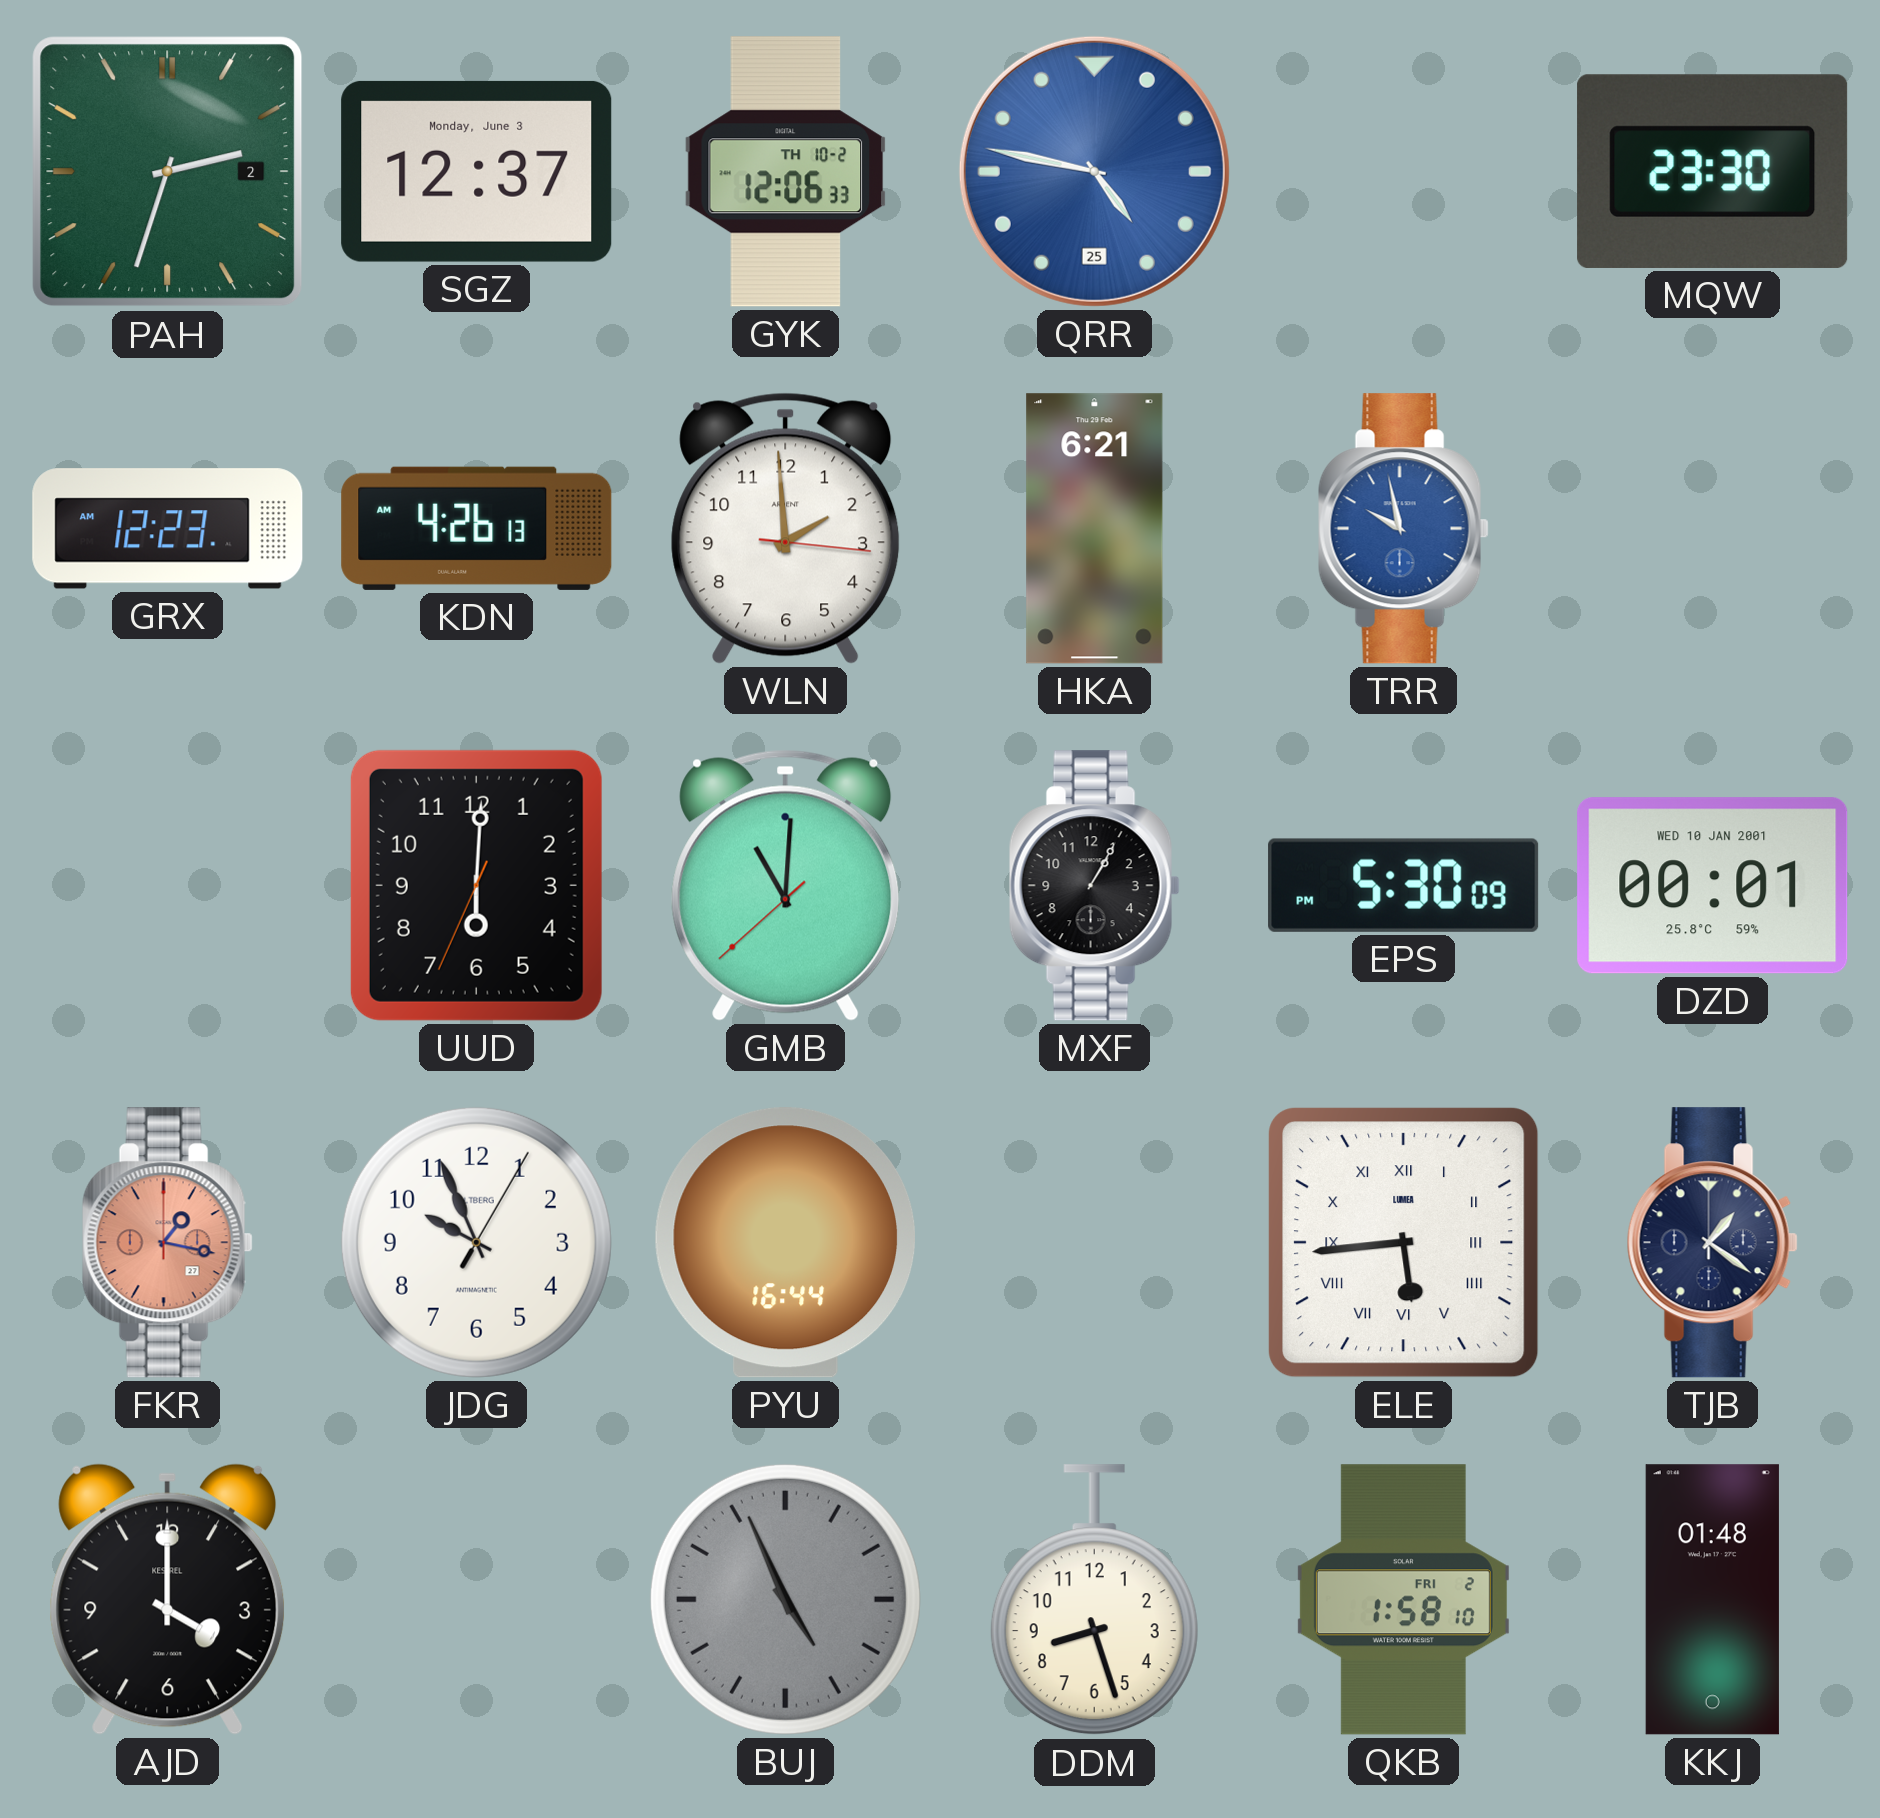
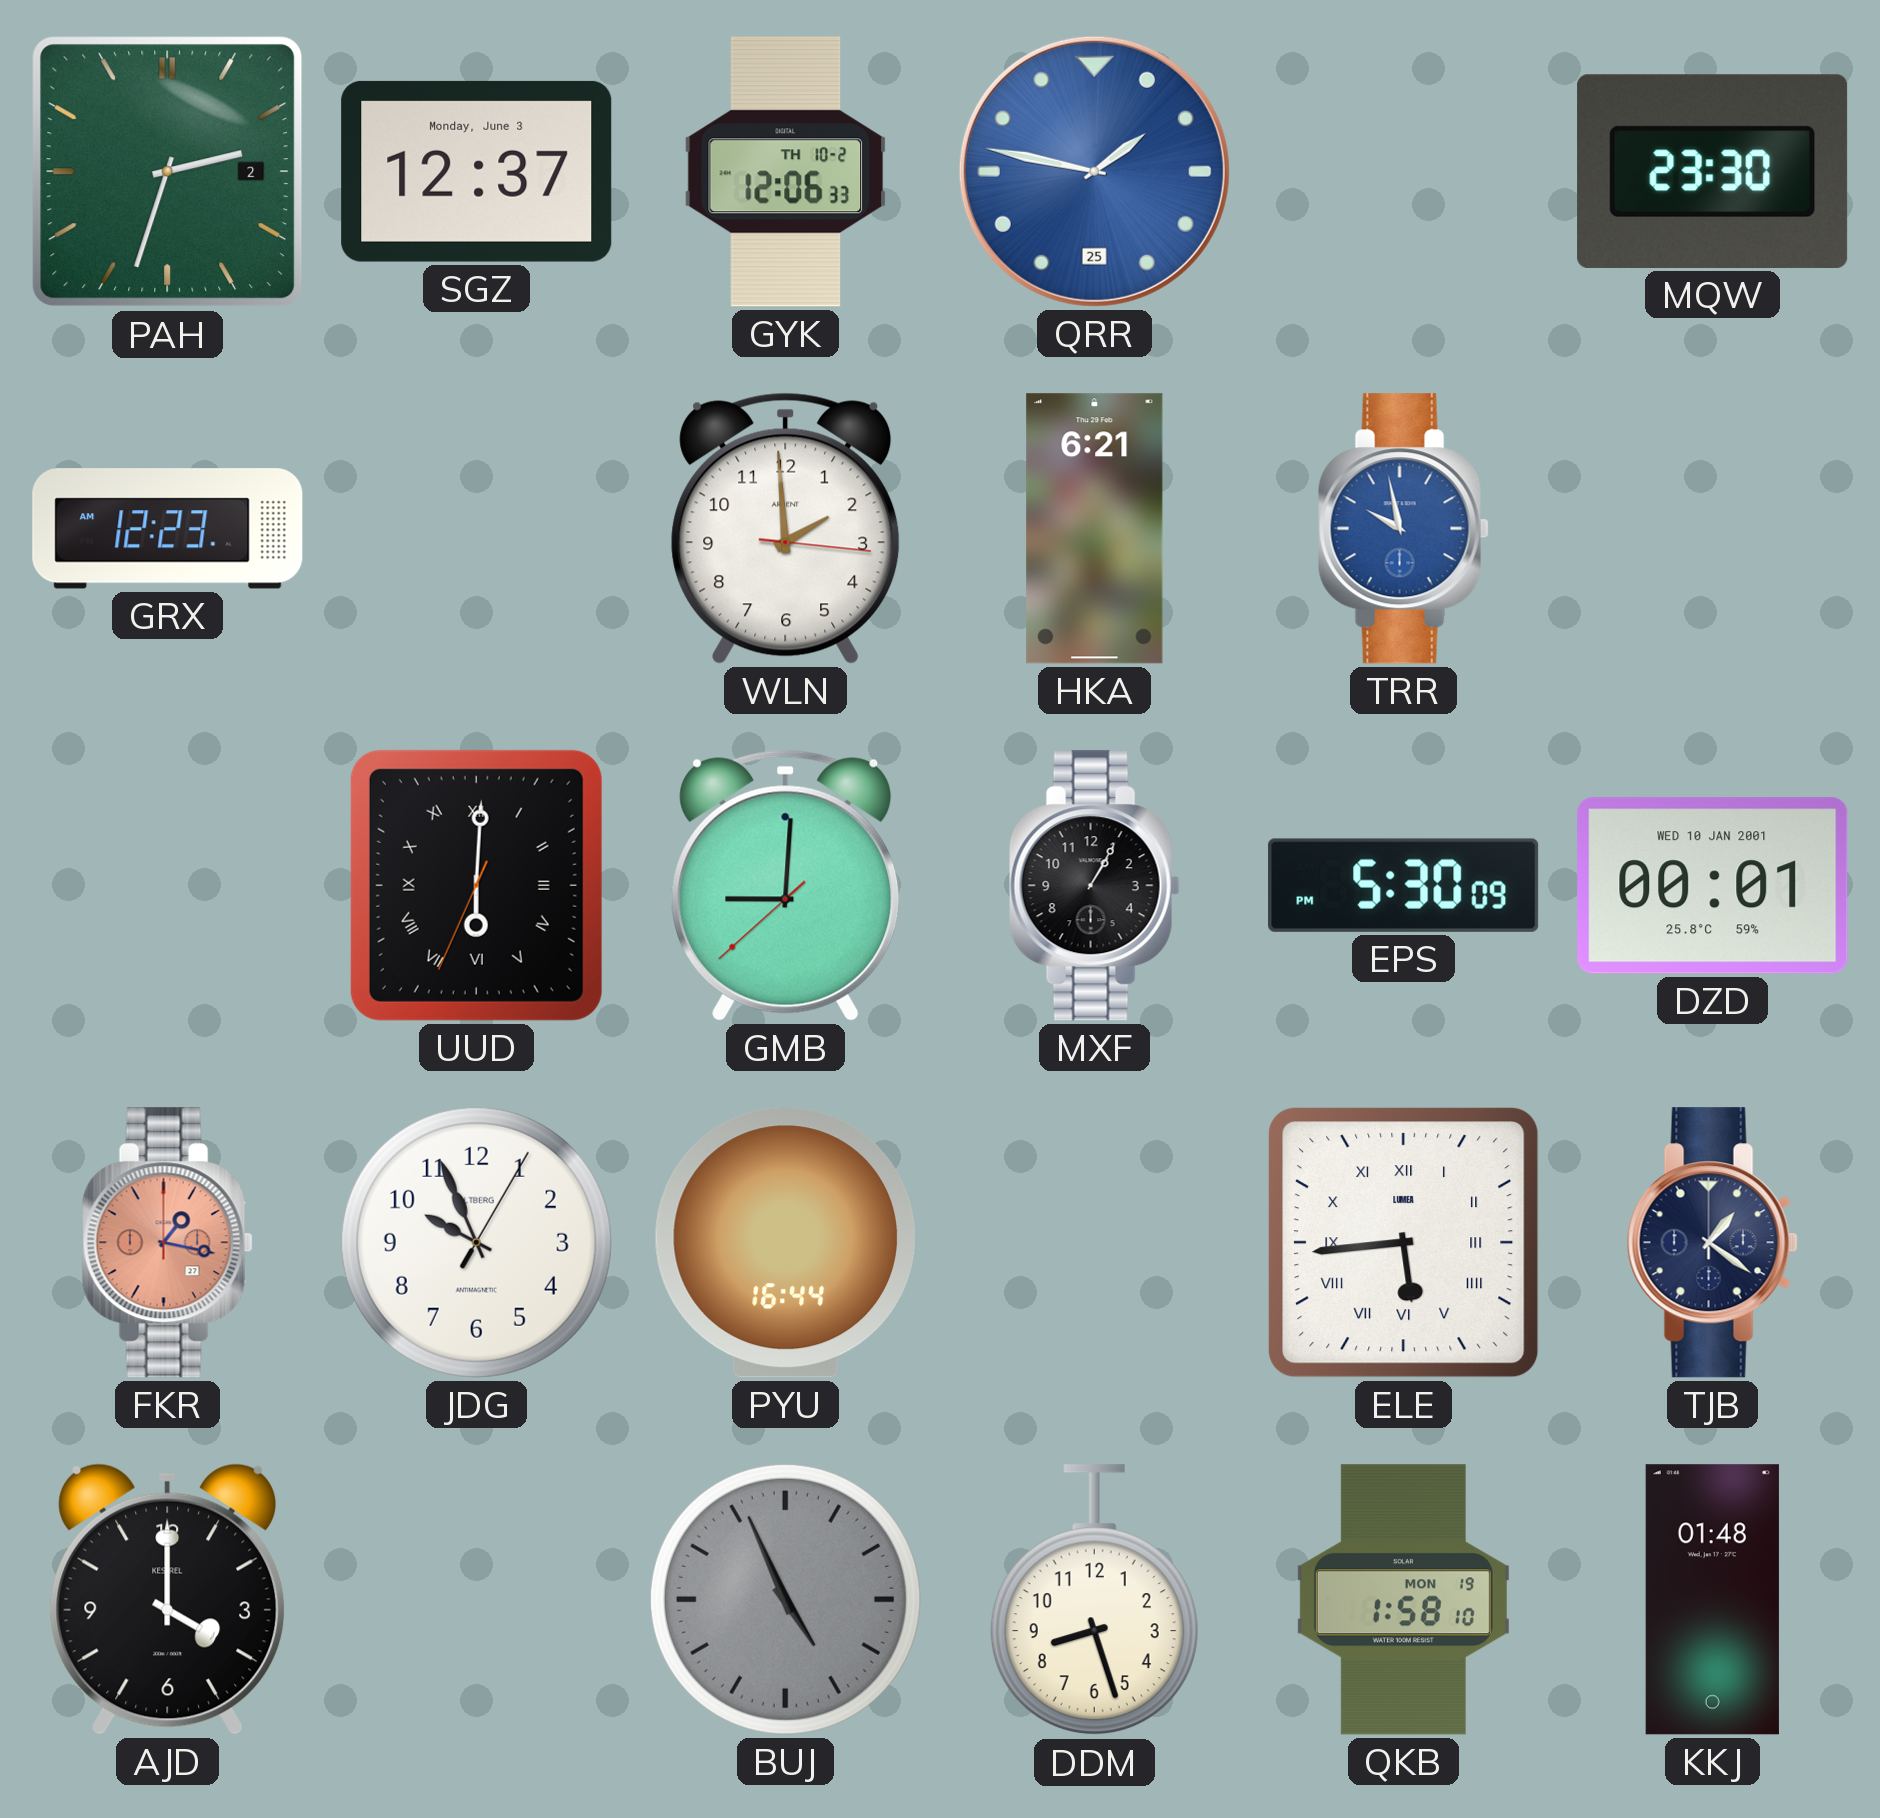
QRR: 4:47 -> 1:47
KDN: 4:26 -> none
UUD numerals: Arabic -> Roman
GMB: 11:00 -> 9:00
QKB date: FRI 2 -> MON 19
